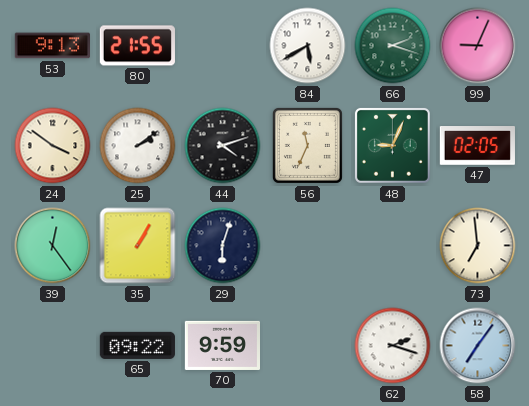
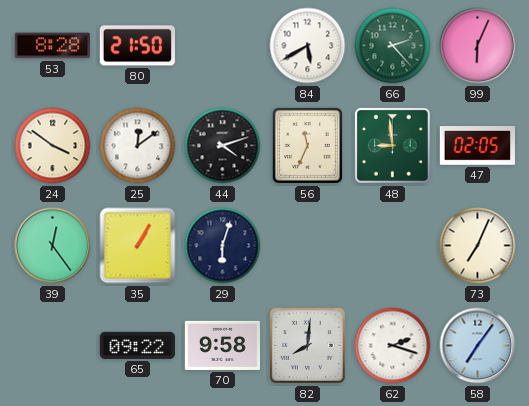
53: 9:13 -> 8:28
80: 21:55 -> 21:50
66: 2:18 -> 2:23
99: 9:04 -> 6:04
25: 2:09 -> 12:09
48: 9:04 -> 8:59
73: 6:59 -> 7:04
70: 9:59 -> 9:58
82: none -> 8:01
